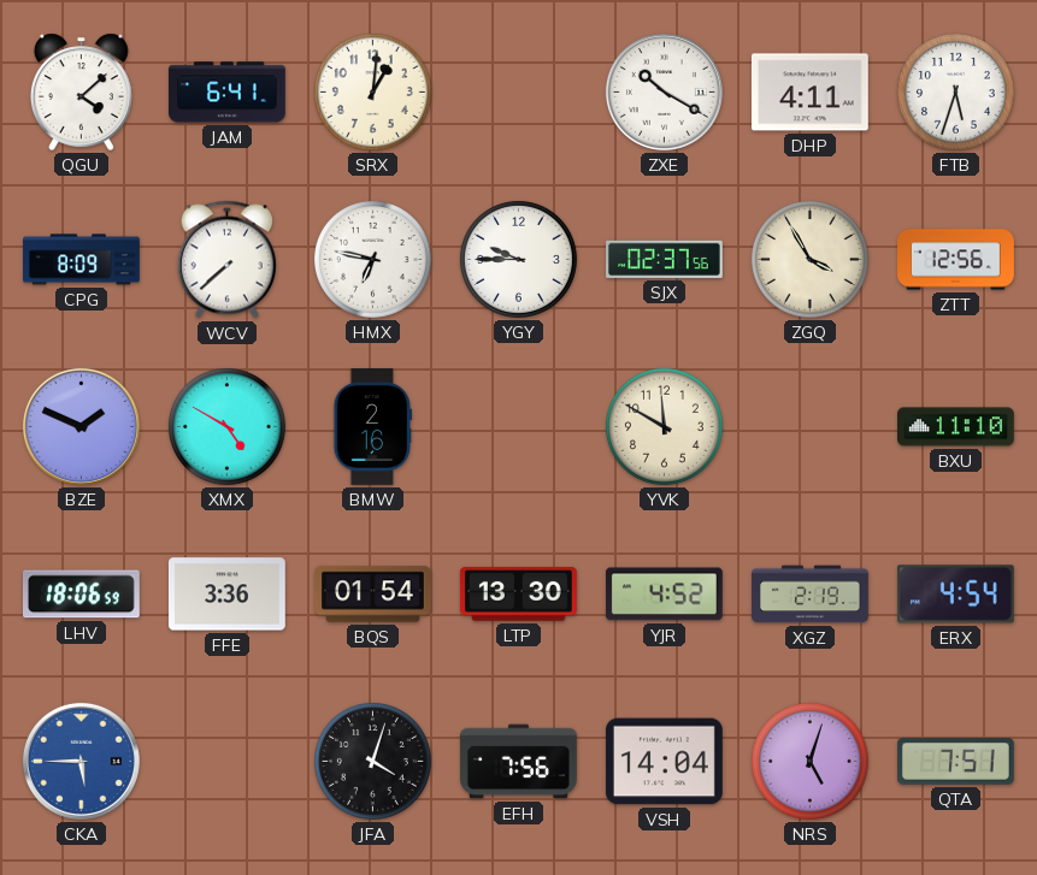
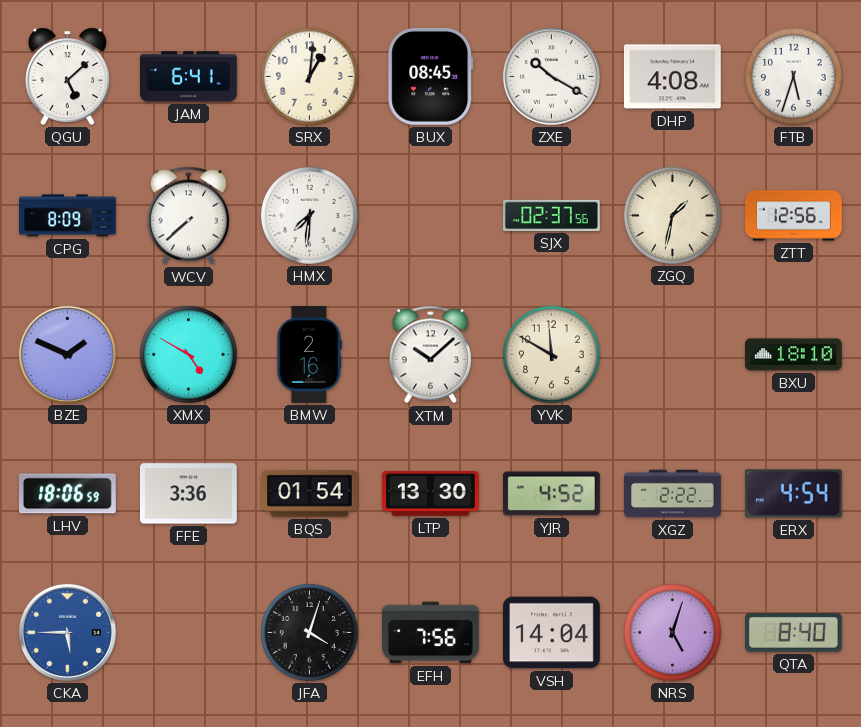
QGU: 4:08 -> 5:08
BUX: none -> 08:45
DHP: 4:11 -> 4:08
HMX: 6:47 -> 7:31
YGY: 9:45 -> none
ZGQ: 3:55 -> 1:32
XTM: none -> 10:08
BXU: 11:10 -> 18:10
XGZ: 2:19 -> 2:22
QTA: 7:51 -> 8:40
